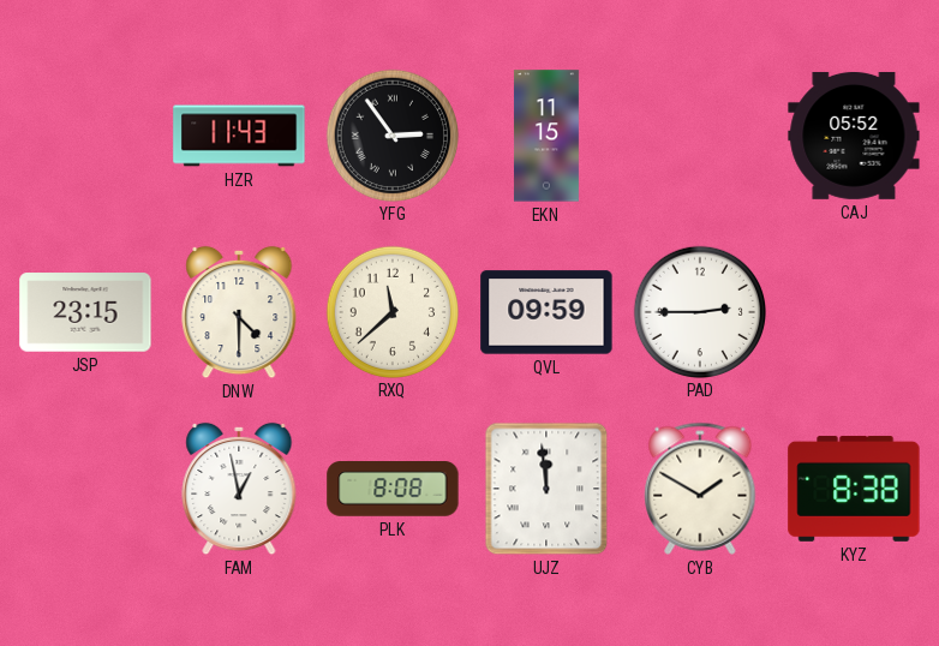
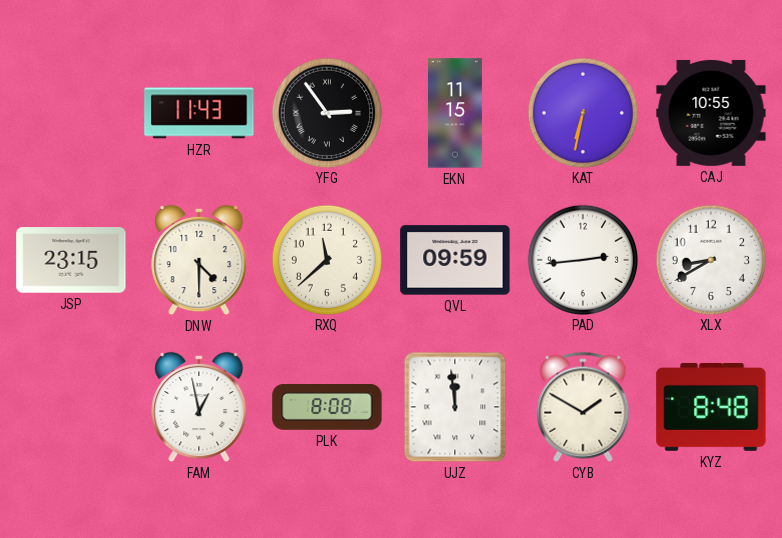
KAT: none -> 6:32
CAJ: 05:52 -> 10:55
PAD: 2:45 -> 2:44
XLX: none -> 8:40
KYZ: 8:38 -> 8:48
